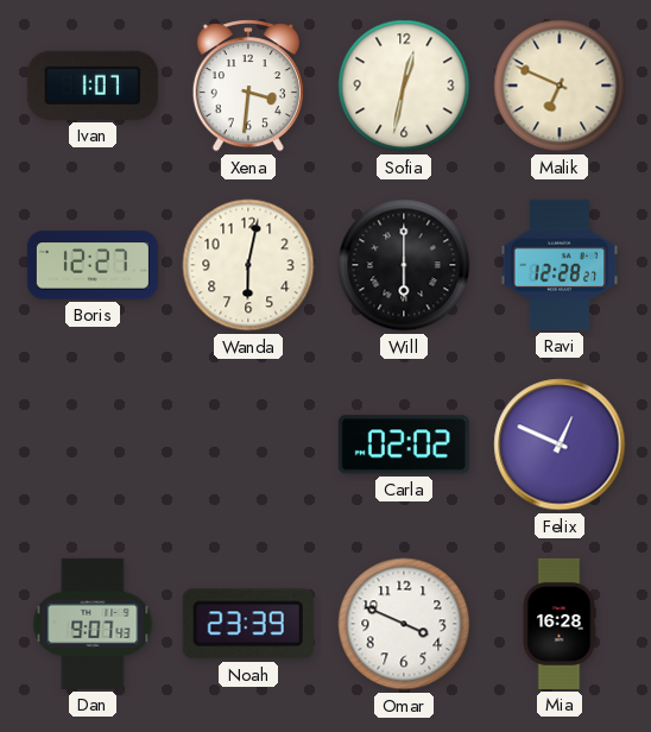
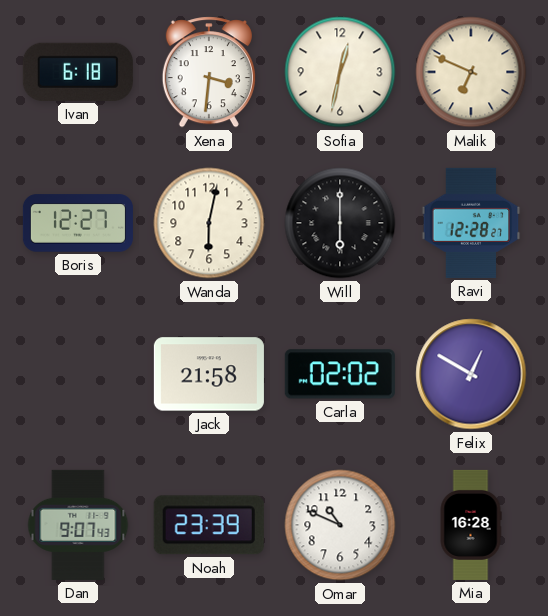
Ivan: 1:07 -> 6:18
Jack: none -> 21:58
Felix: 12:49 -> 12:50
Omar: 3:49 -> 10:49
